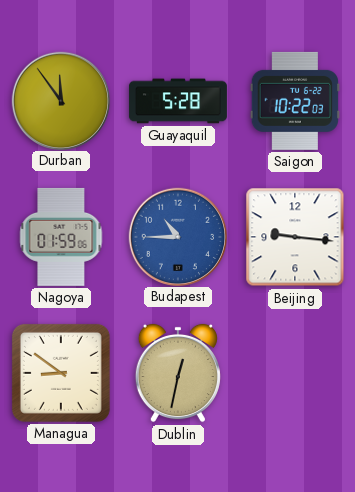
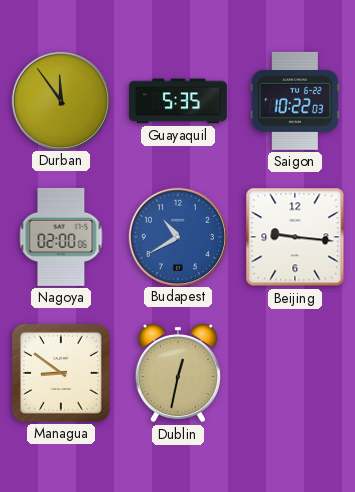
Guayaquil: 5:28 -> 5:35
Nagoya: 01:59 -> 02:00
Budapest: 10:45 -> 10:40
